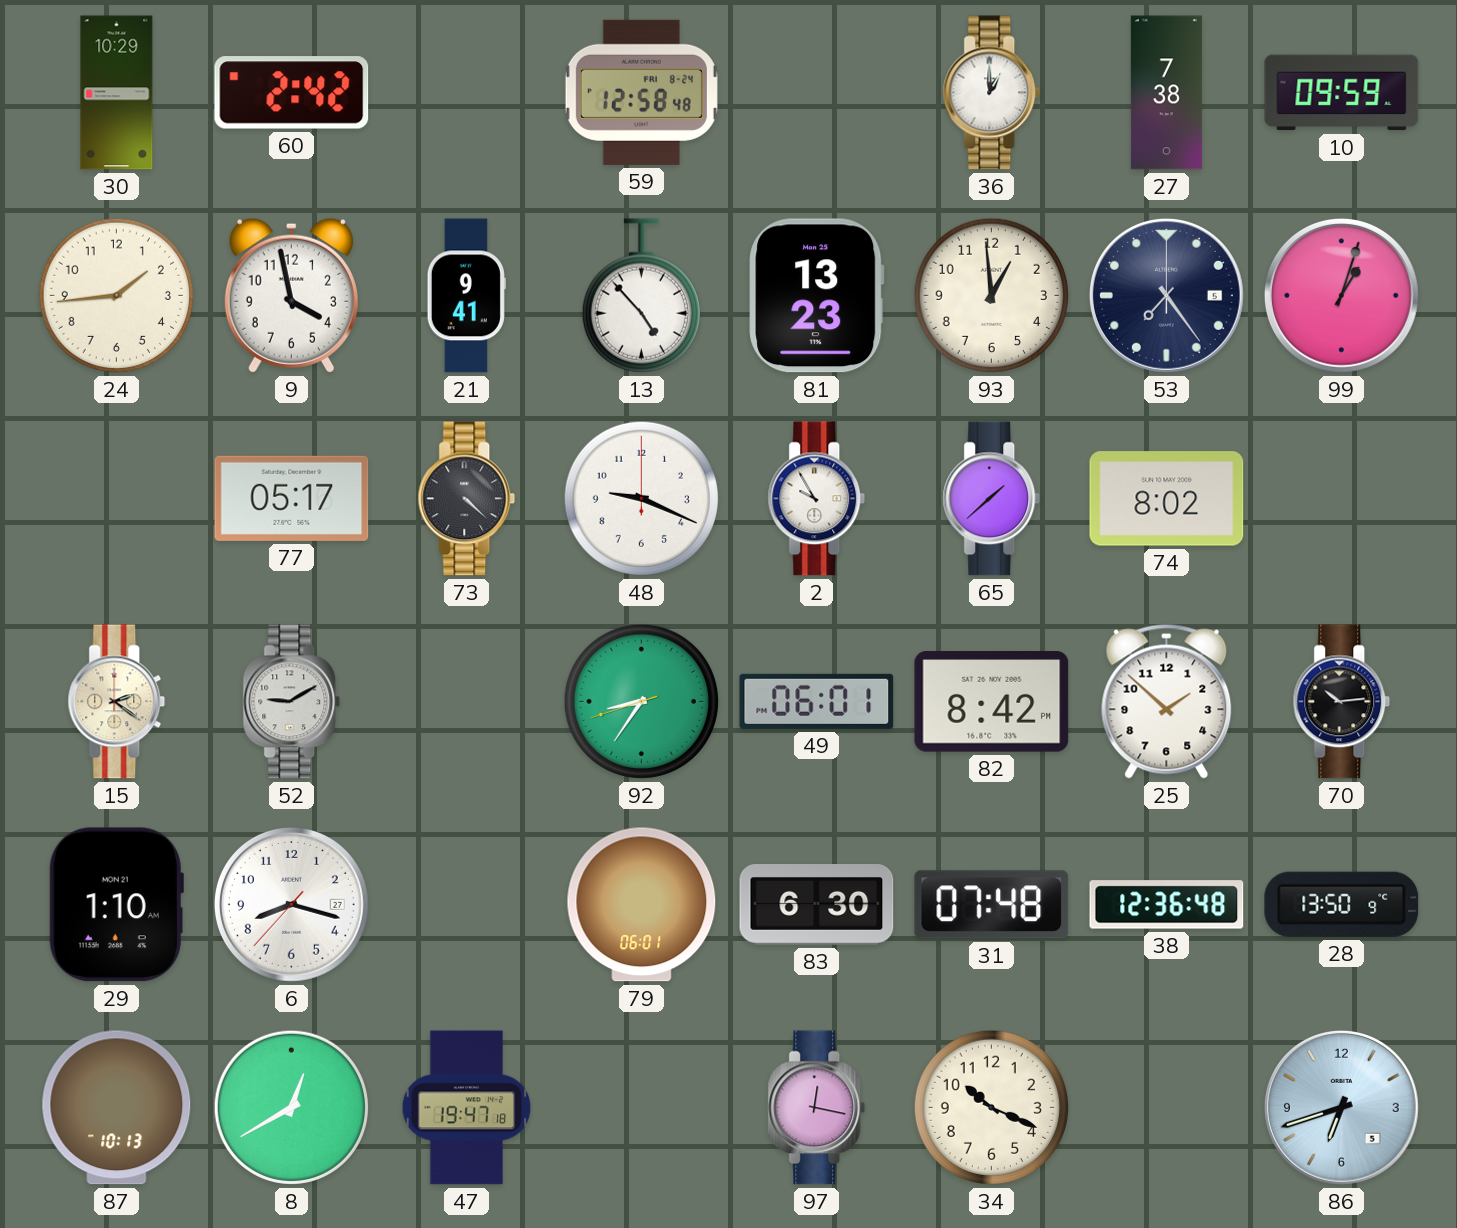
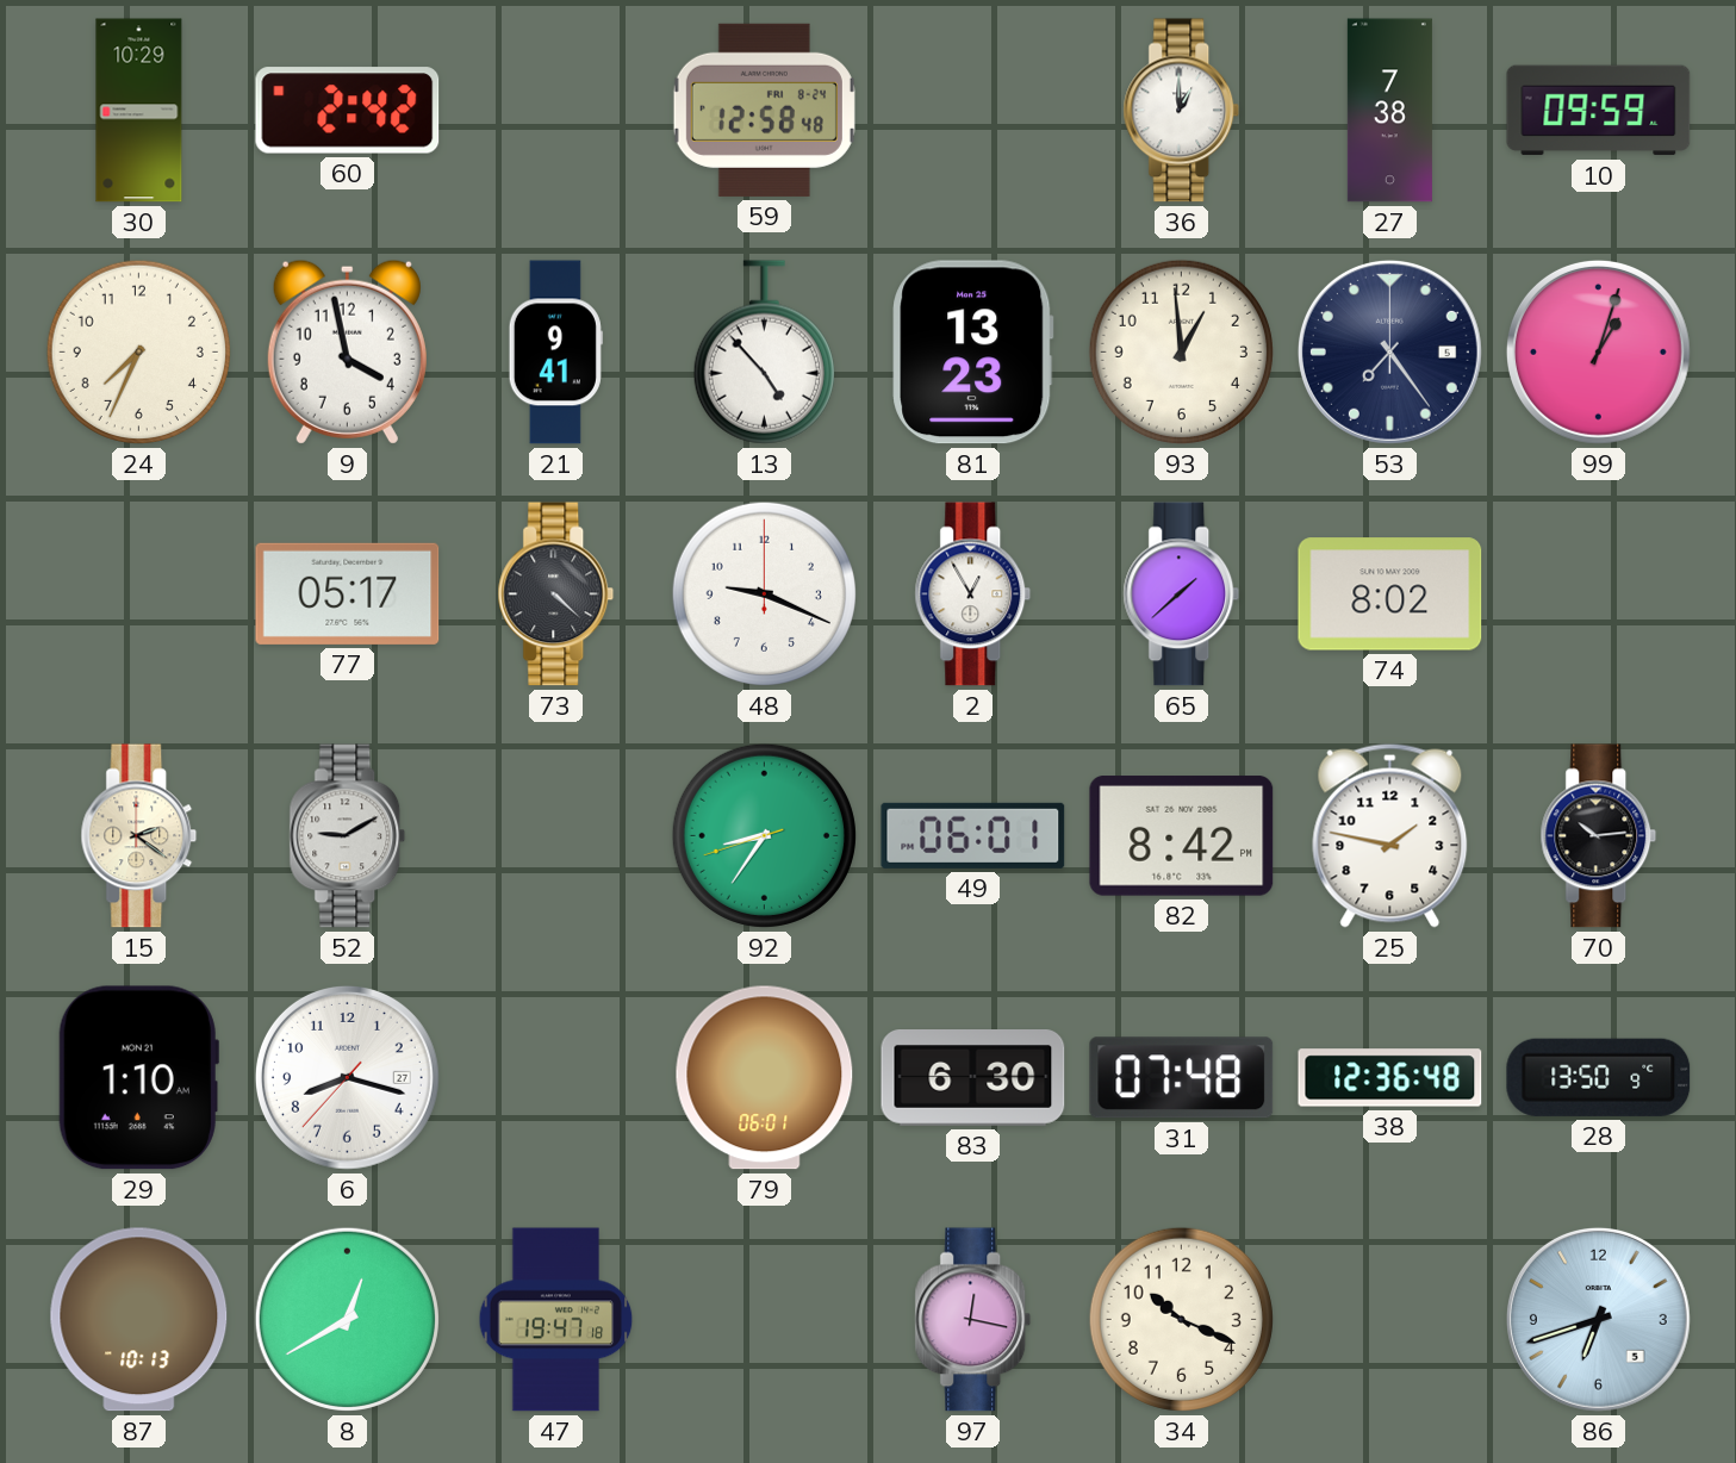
24: 1:44 -> 7:34
2: 9:55 -> 12:55
25: 1:52 -> 1:47
